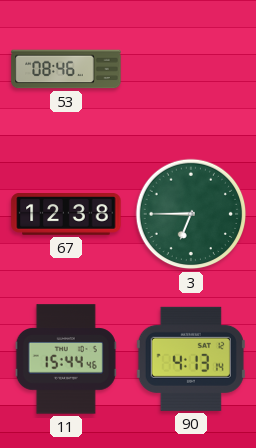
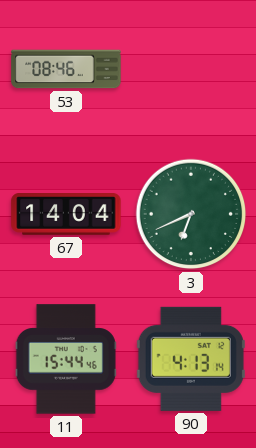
67: 12:38 -> 14:04
3: 6:45 -> 6:41
